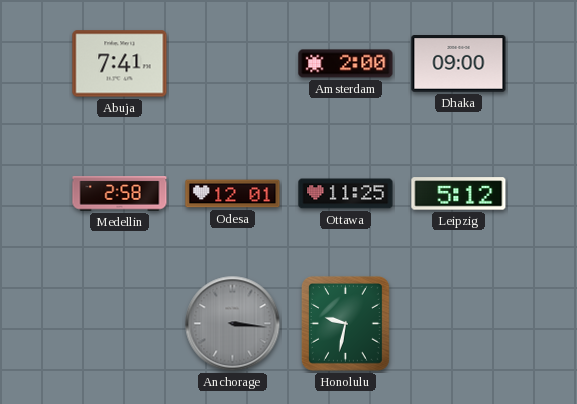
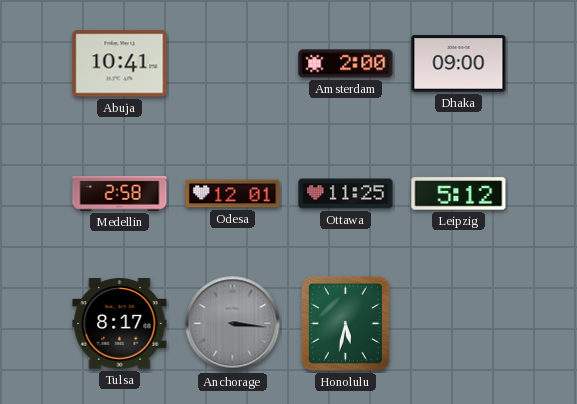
Abuja: 7:41 -> 10:41
Tulsa: none -> 8:17
Honolulu: 9:32 -> 5:32
